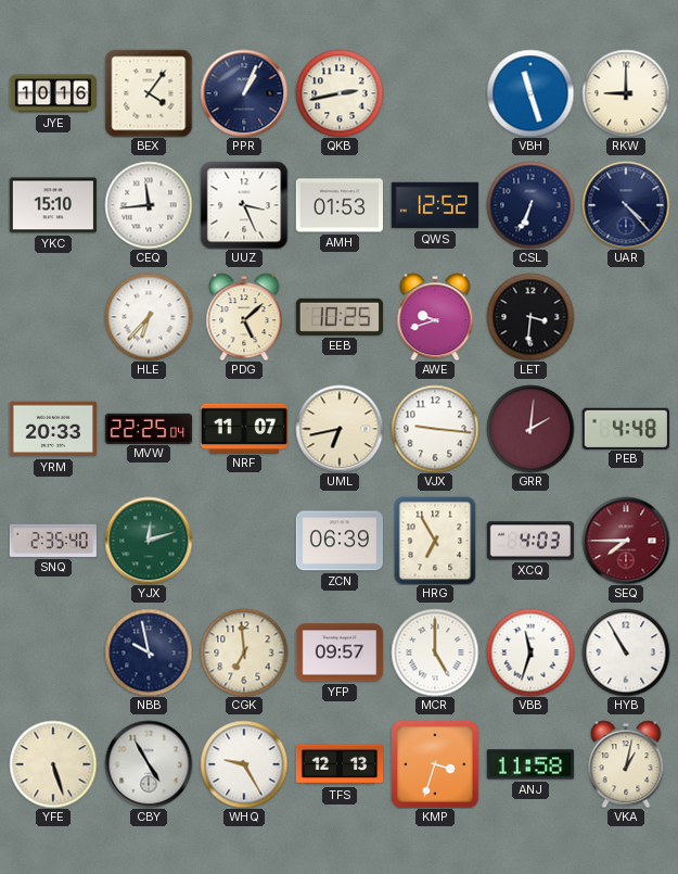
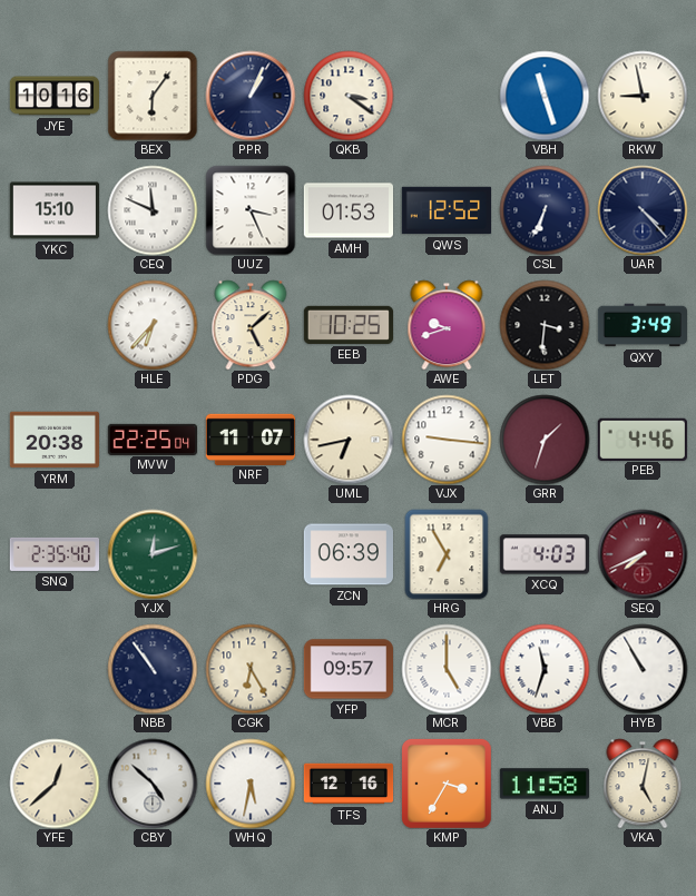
BEX: 4:06 -> 6:06
QKB: 2:43 -> 3:21
RKW: 9:00 -> 8:58
CEQ: 11:44 -> 11:49
QXY: none -> 3:49
YRM: 20:33 -> 20:38
GRR: 2:01 -> 1:33
PEB: 4:48 -> 4:46
SEQ: 7:45 -> 7:41
NBB: 9:58 -> 10:54
CGK: 6:59 -> 6:25
YFE: 5:27 -> 12:38
CBY: 4:55 -> 4:52
WHQ: 9:25 -> 5:32
TFS: 12:13 -> 12:16
KMP: 3:33 -> 3:35
VKA: 1:02 -> 5:02
